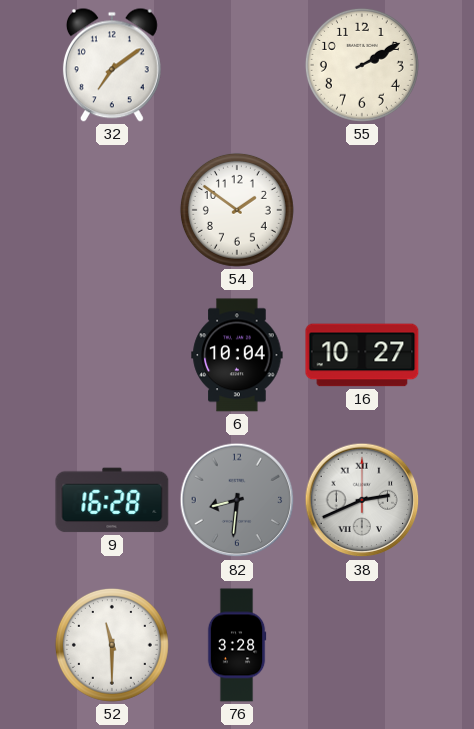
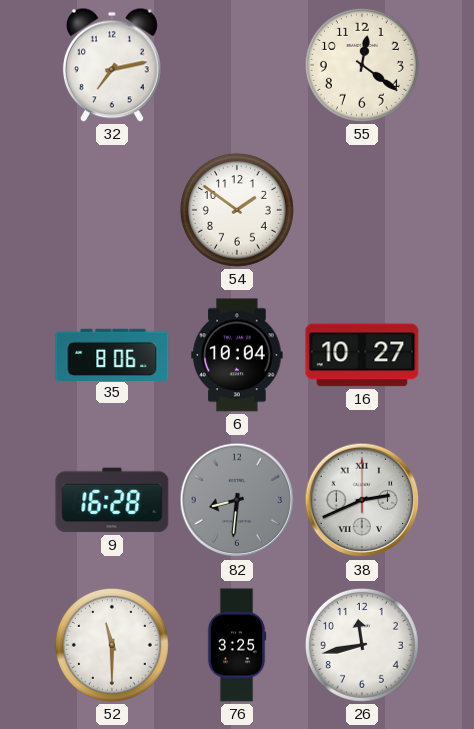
32: 7:09 -> 7:13
55: 2:10 -> 12:21
35: none -> 8:06
76: 3:28 -> 3:25
26: none -> 11:43
